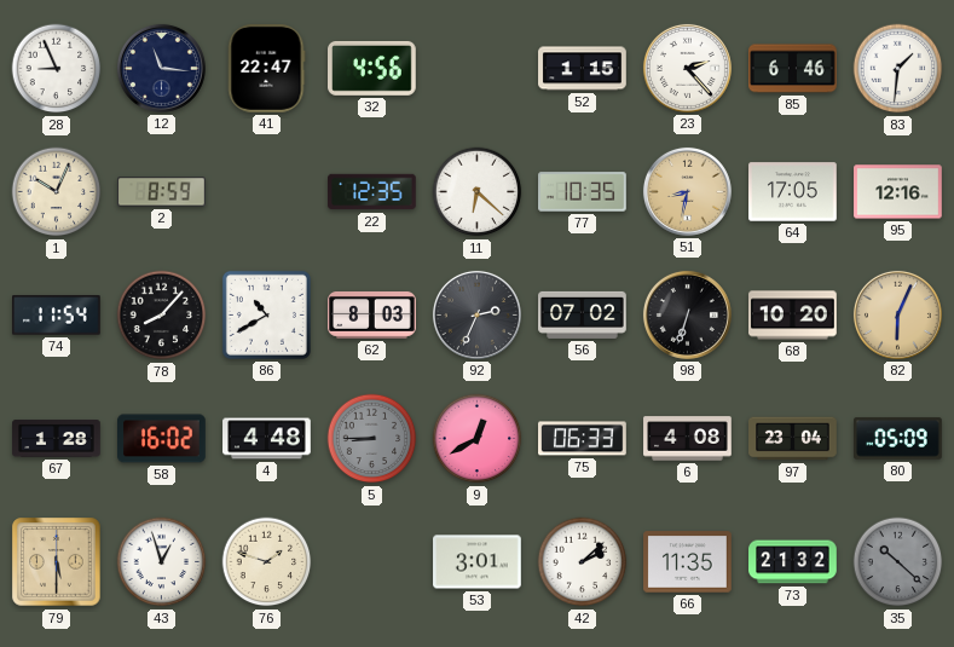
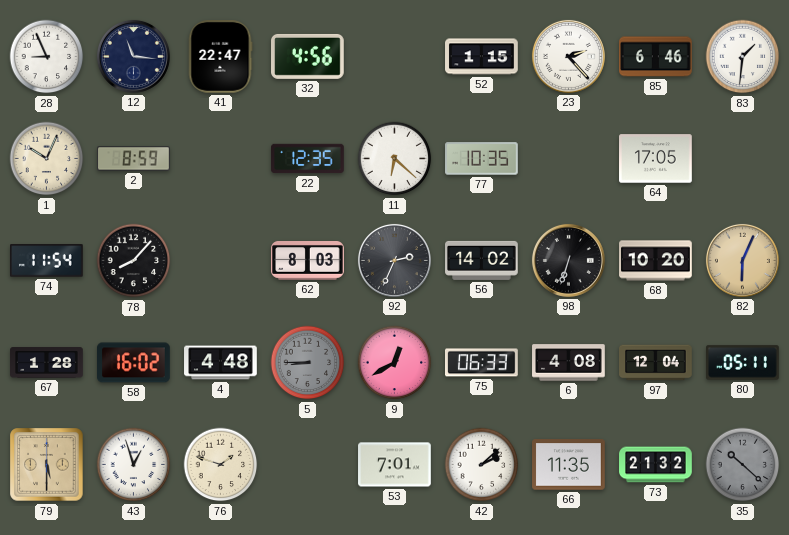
51: 8:32 -> none
95: 12:16 -> none
86: 10:40 -> none
56: 07:02 -> 14:02
97: 23:04 -> 12:04
80: 05:09 -> 05:11
53: 3:01 -> 7:01
